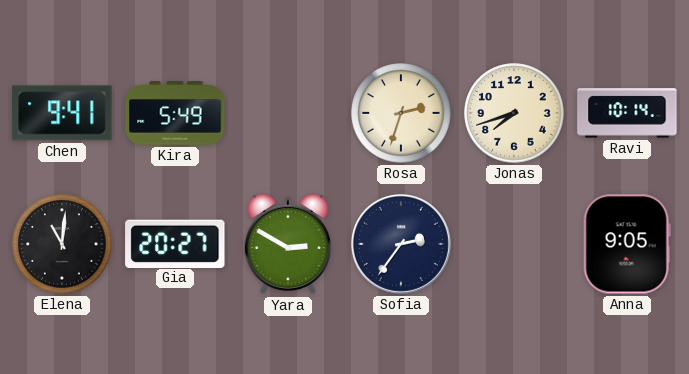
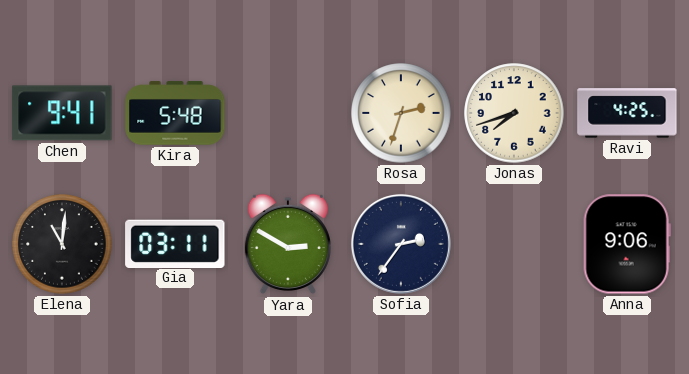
Kira: 5:49 -> 5:48
Ravi: 10:14 -> 4:25
Gia: 20:27 -> 03:11
Anna: 9:05 -> 9:06
